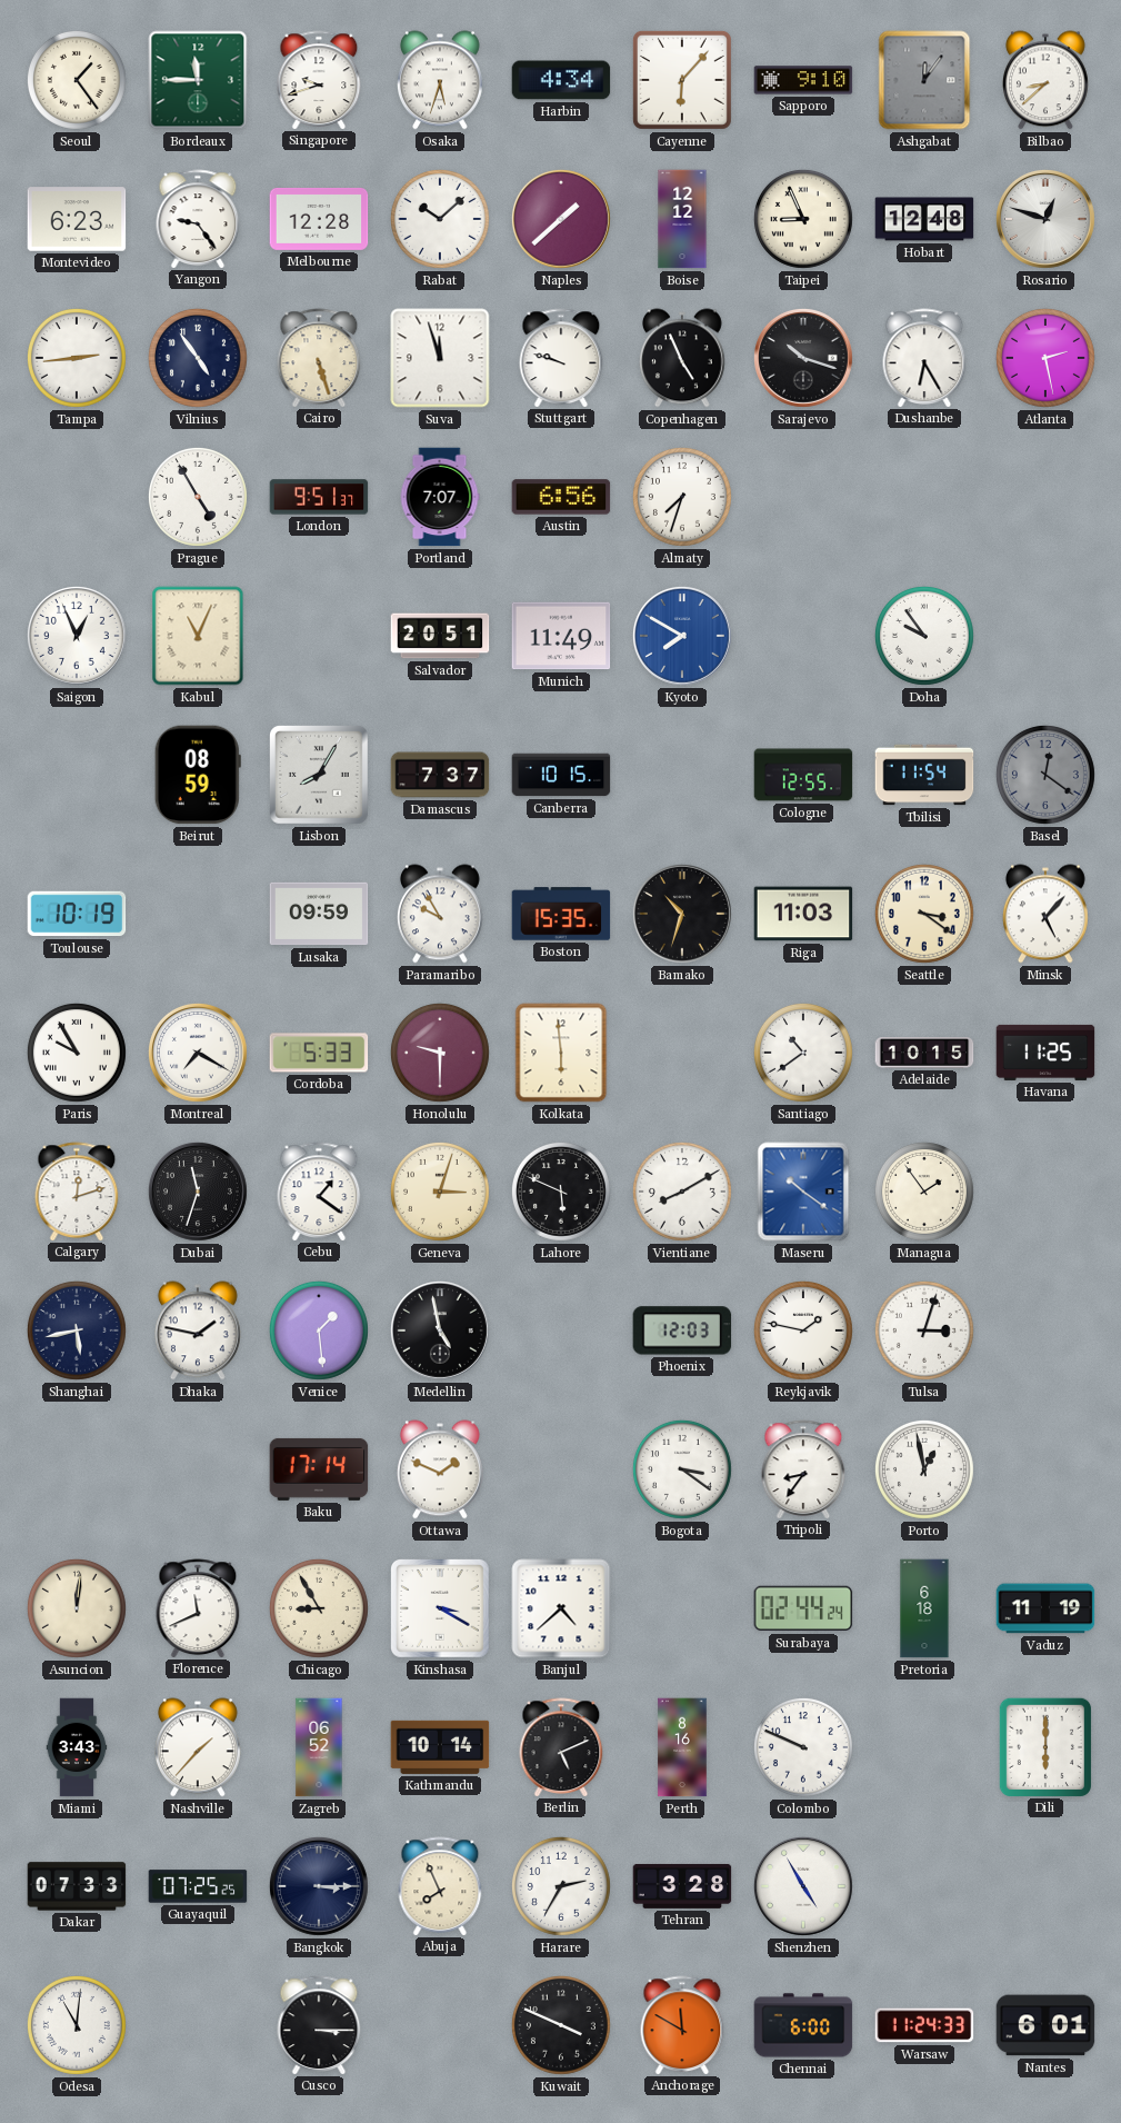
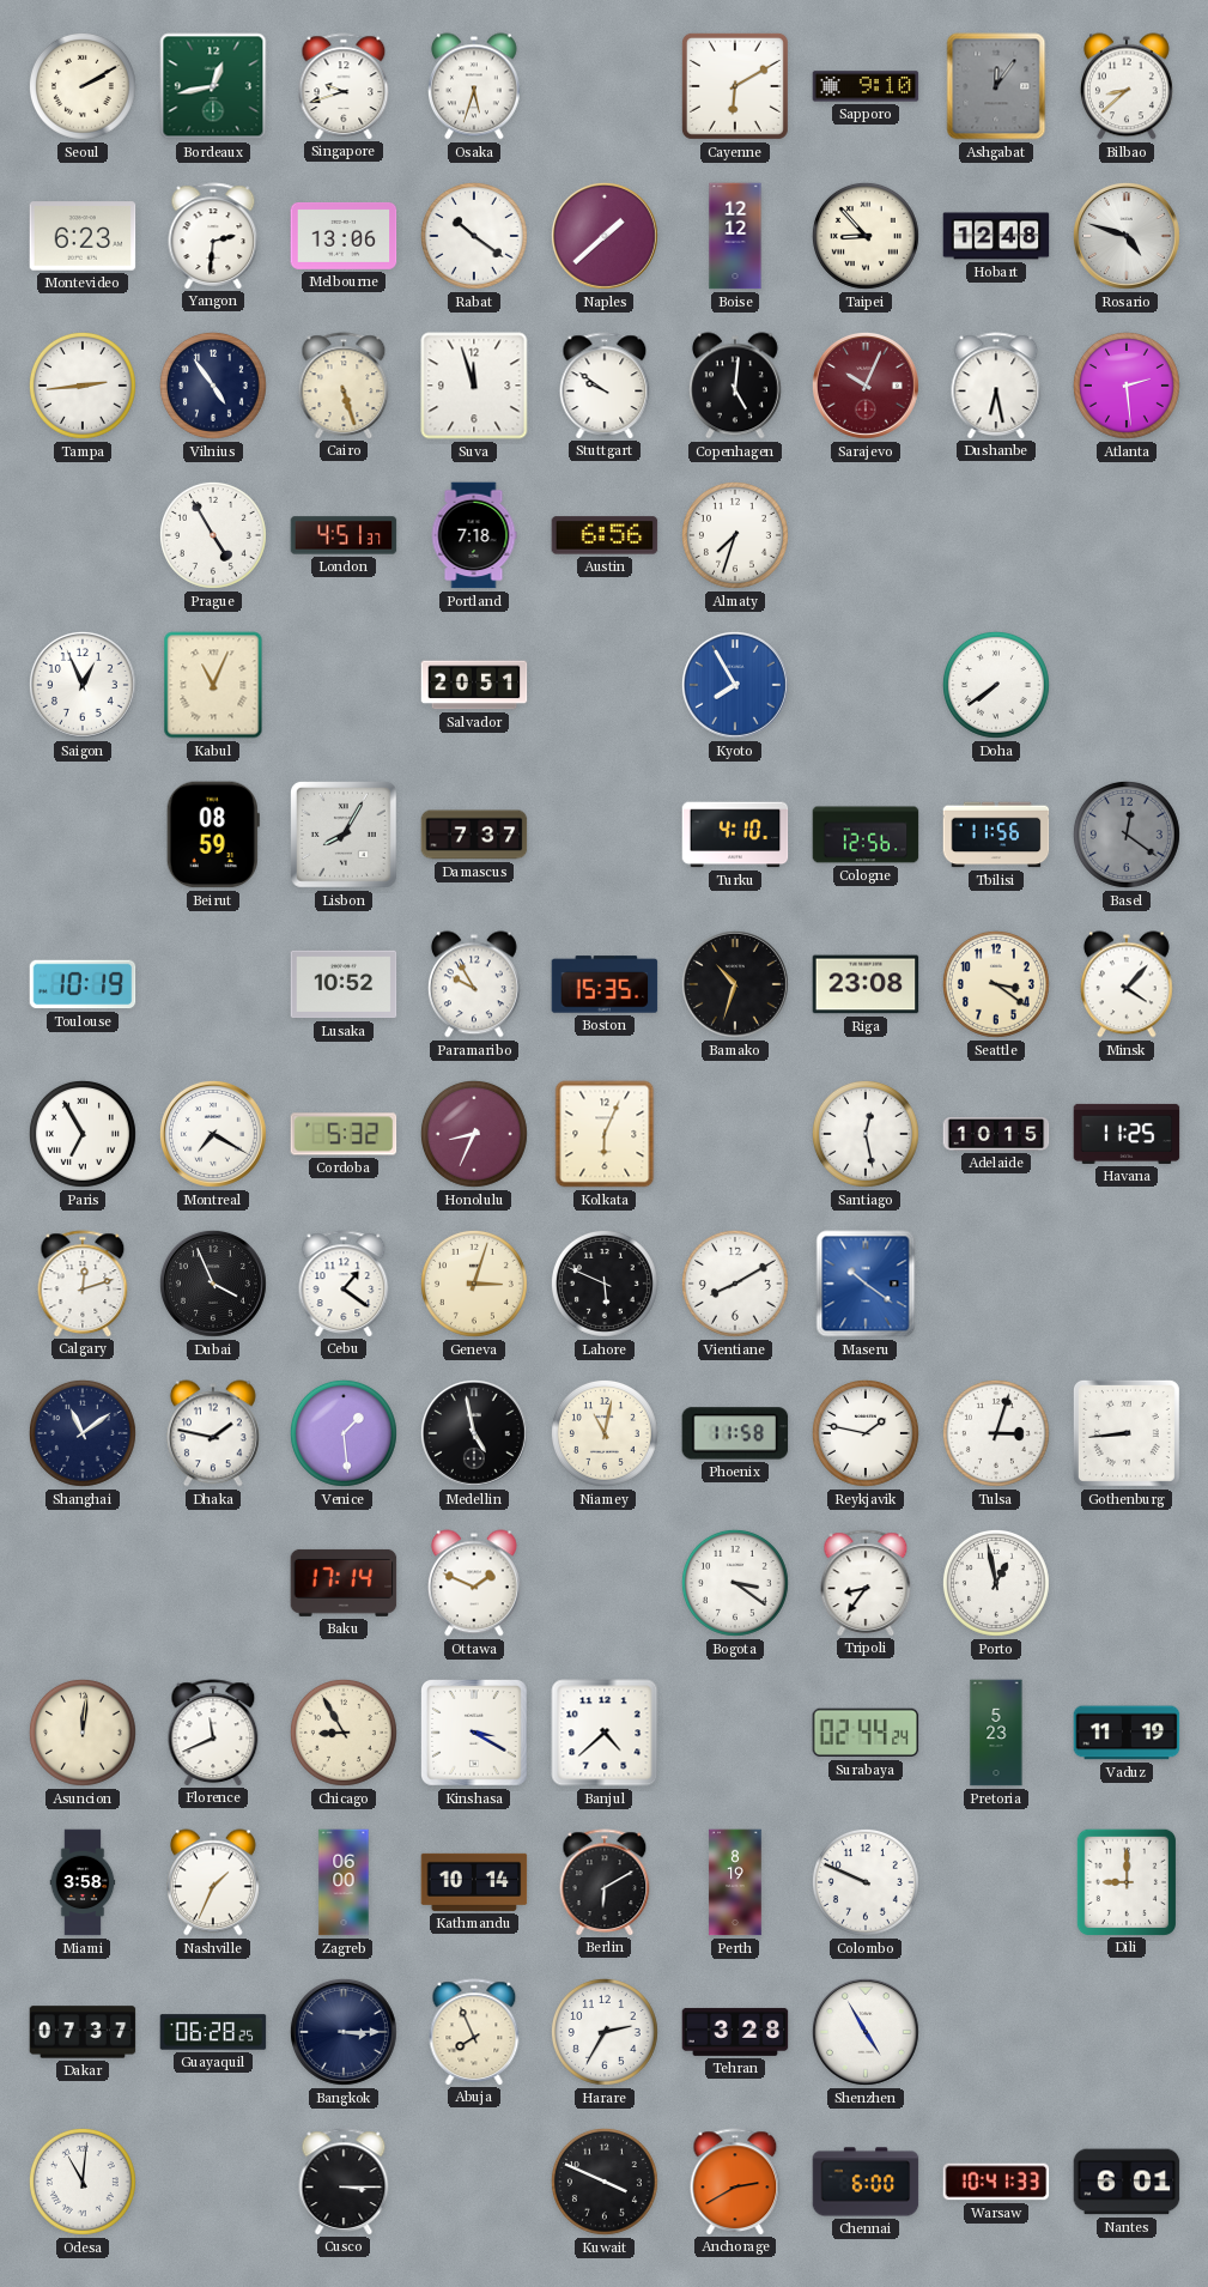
Seoul: 1:24 -> 2:10
Bordeaux: 11:45 -> 12:43
Harbin: 4:34 -> none
Cayenne: 6:07 -> 6:10
Yangon: 9:24 -> 2:31
Melbourne: 12:28 -> 13:06
Rabat: 10:08 -> 10:21
Taipei: 8:56 -> 8:53
Rosario: 12:48 -> 4:48
Stuttgart: 9:48 -> 9:51
Copenhagen: 4:56 -> 5:01
Sarajevo: 10:18 -> 10:04
Sarajevo dial: black -> burgundy
Dushanbe: 6:25 -> 6:28
Atlanta: 2:28 -> 2:29
London: 9:51 -> 4:51
Portland: 7:07 -> 7:18
Munich: 11:49 -> none
Kyoto: 7:50 -> 7:55
Doha: 9:54 -> 7:39
Canberra: 10:15 -> none
Turku: none -> 4:10
Cologne: 12:55 -> 12:56
Tbilisi: 11:54 -> 11:56
Lusaka: 09:59 -> 10:52
Riga: 11:03 -> 23:08
Minsk: 5:07 -> 4:07
Paris: 9:55 -> 6:55
Cordoba: 5:33 -> 5:32
Honolulu: 9:30 -> 8:34
Kolkata: 5:59 -> 6:04
Santiago: 10:39 -> 12:28
Dubai: 11:33 -> 3:56
Managua: 1:54 -> none
Shanghai: 5:43 -> 11:09
Niamey: none -> 11:02
Phoenix: 12:03 -> 11:58
Gothenburg: none -> 8:44
Pretoria: 6:18 -> 5:23
Miami: 3:43 -> 3:58
Nashville: 1:37 -> 1:34
Zagreb: 06:52 -> 06:00
Berlin: 5:11 -> 6:10
Perth: 8:16 -> 8:19
Dili: 6:00 -> 9:00
Dakar: 07:33 -> 07:37
Guayaquil: 07:25 -> 06:28
Anchorage: 11:50 -> 2:40
Warsaw: 11:24 -> 10:41
